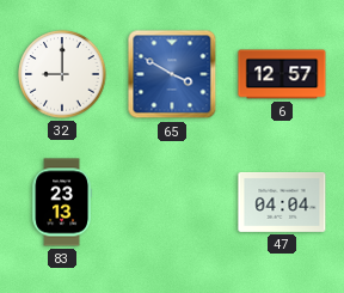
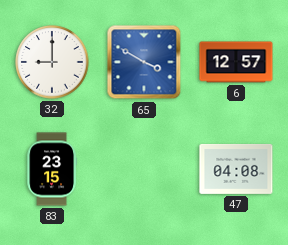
83: 23:13 -> 23:15
47: 04:04 -> 04:08
